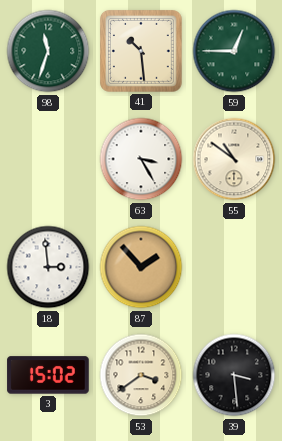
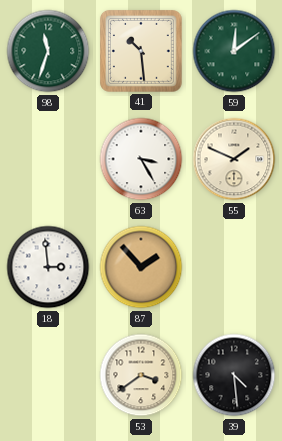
59: 12:45 -> 12:09
55: 10:51 -> 1:49
3: 15:02 -> none
39: 3:29 -> 4:29
